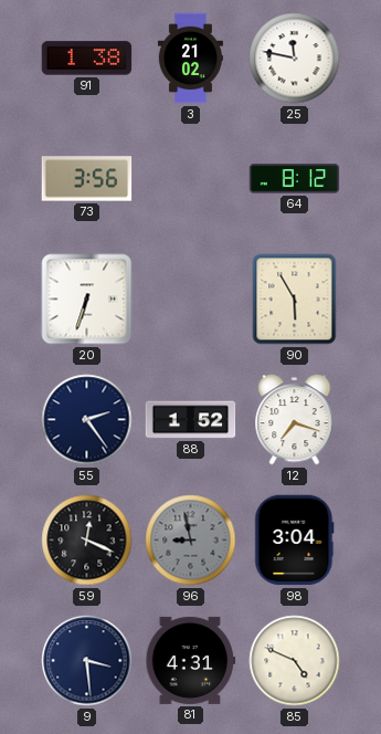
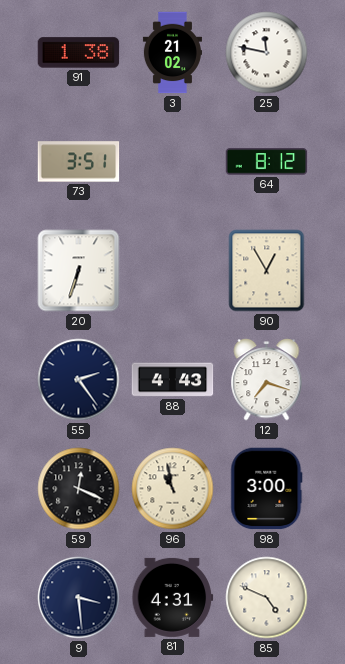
73: 3:56 -> 3:51
90: 5:55 -> 12:55
88: 1:52 -> 4:43
96: 8:58 -> 10:58
96 dial: grey -> cream
98: 3:04 -> 3:00
